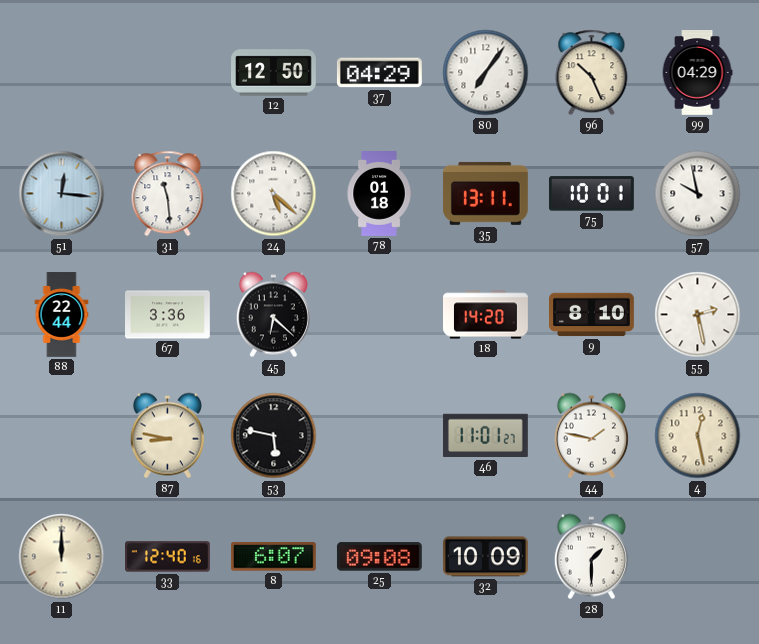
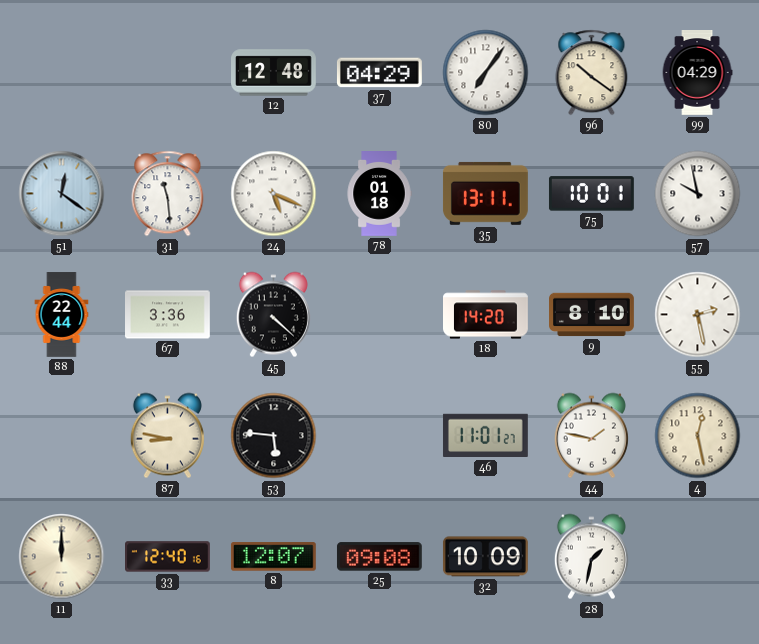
12: 12:50 -> 12:48
96: 10:26 -> 10:21
51: 12:16 -> 12:21
24: 5:22 -> 5:19
45: 6:22 -> 4:22
53: 5:47 -> 5:46
8: 6:07 -> 12:07
28: 1:30 -> 1:32
